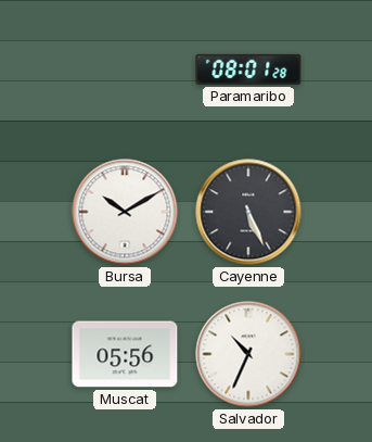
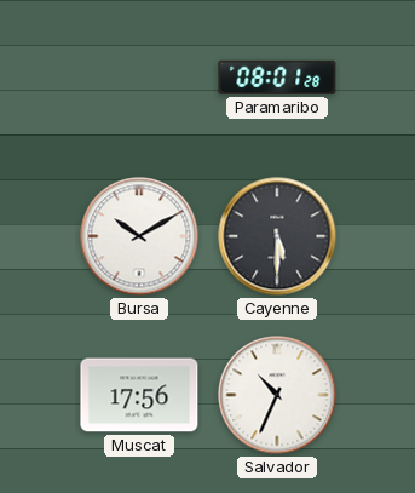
Cayenne: 5:26 -> 5:30
Muscat: 05:56 -> 17:56
